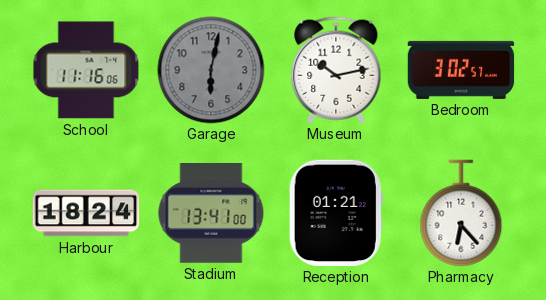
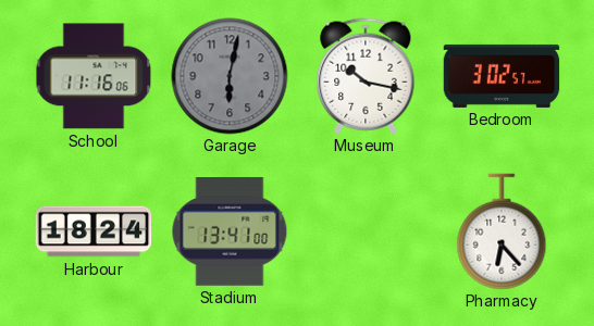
Museum: 10:13 -> 10:17
Reception: 01:21 -> none
